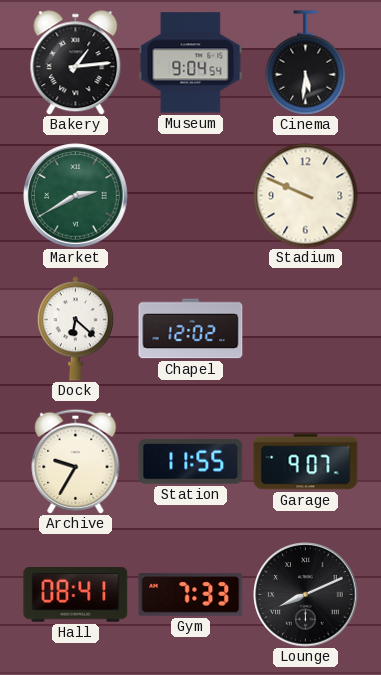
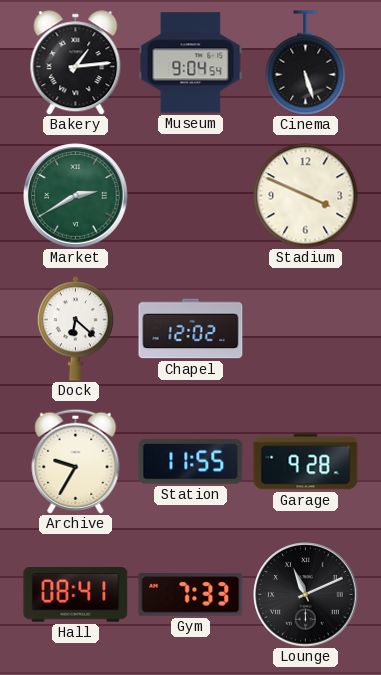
Cinema: 5:31 -> 5:27
Stadium: 9:49 -> 3:49
Garage: 9:07 -> 9:28
Lounge: 8:11 -> 11:11
